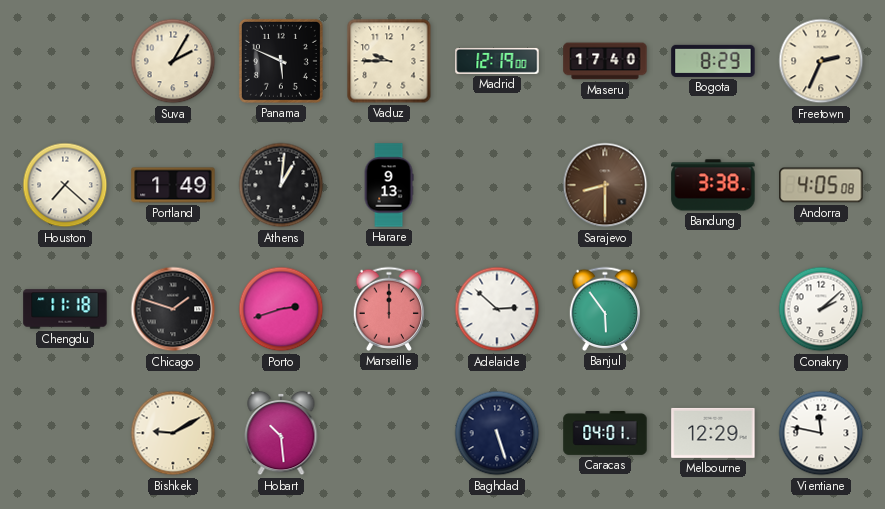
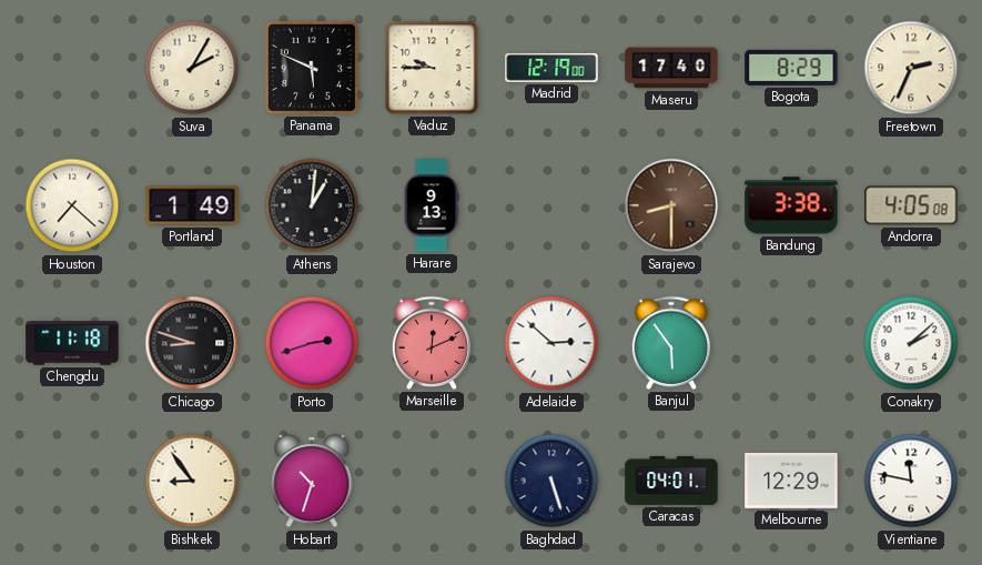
Chicago: 1:48 -> 8:48
Marseille: 12:00 -> 12:11
Bishkek: 9:10 -> 8:54
Hobart: 10:29 -> 10:33
